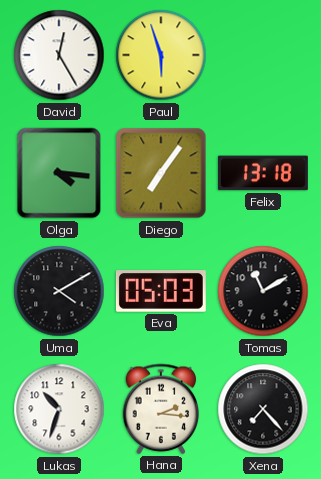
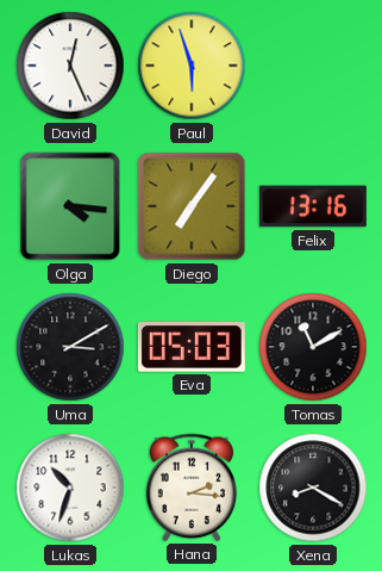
David: 12:25 -> 12:26
Felix: 13:18 -> 13:16
Uma: 4:10 -> 3:10
Xena: 7:23 -> 8:20
